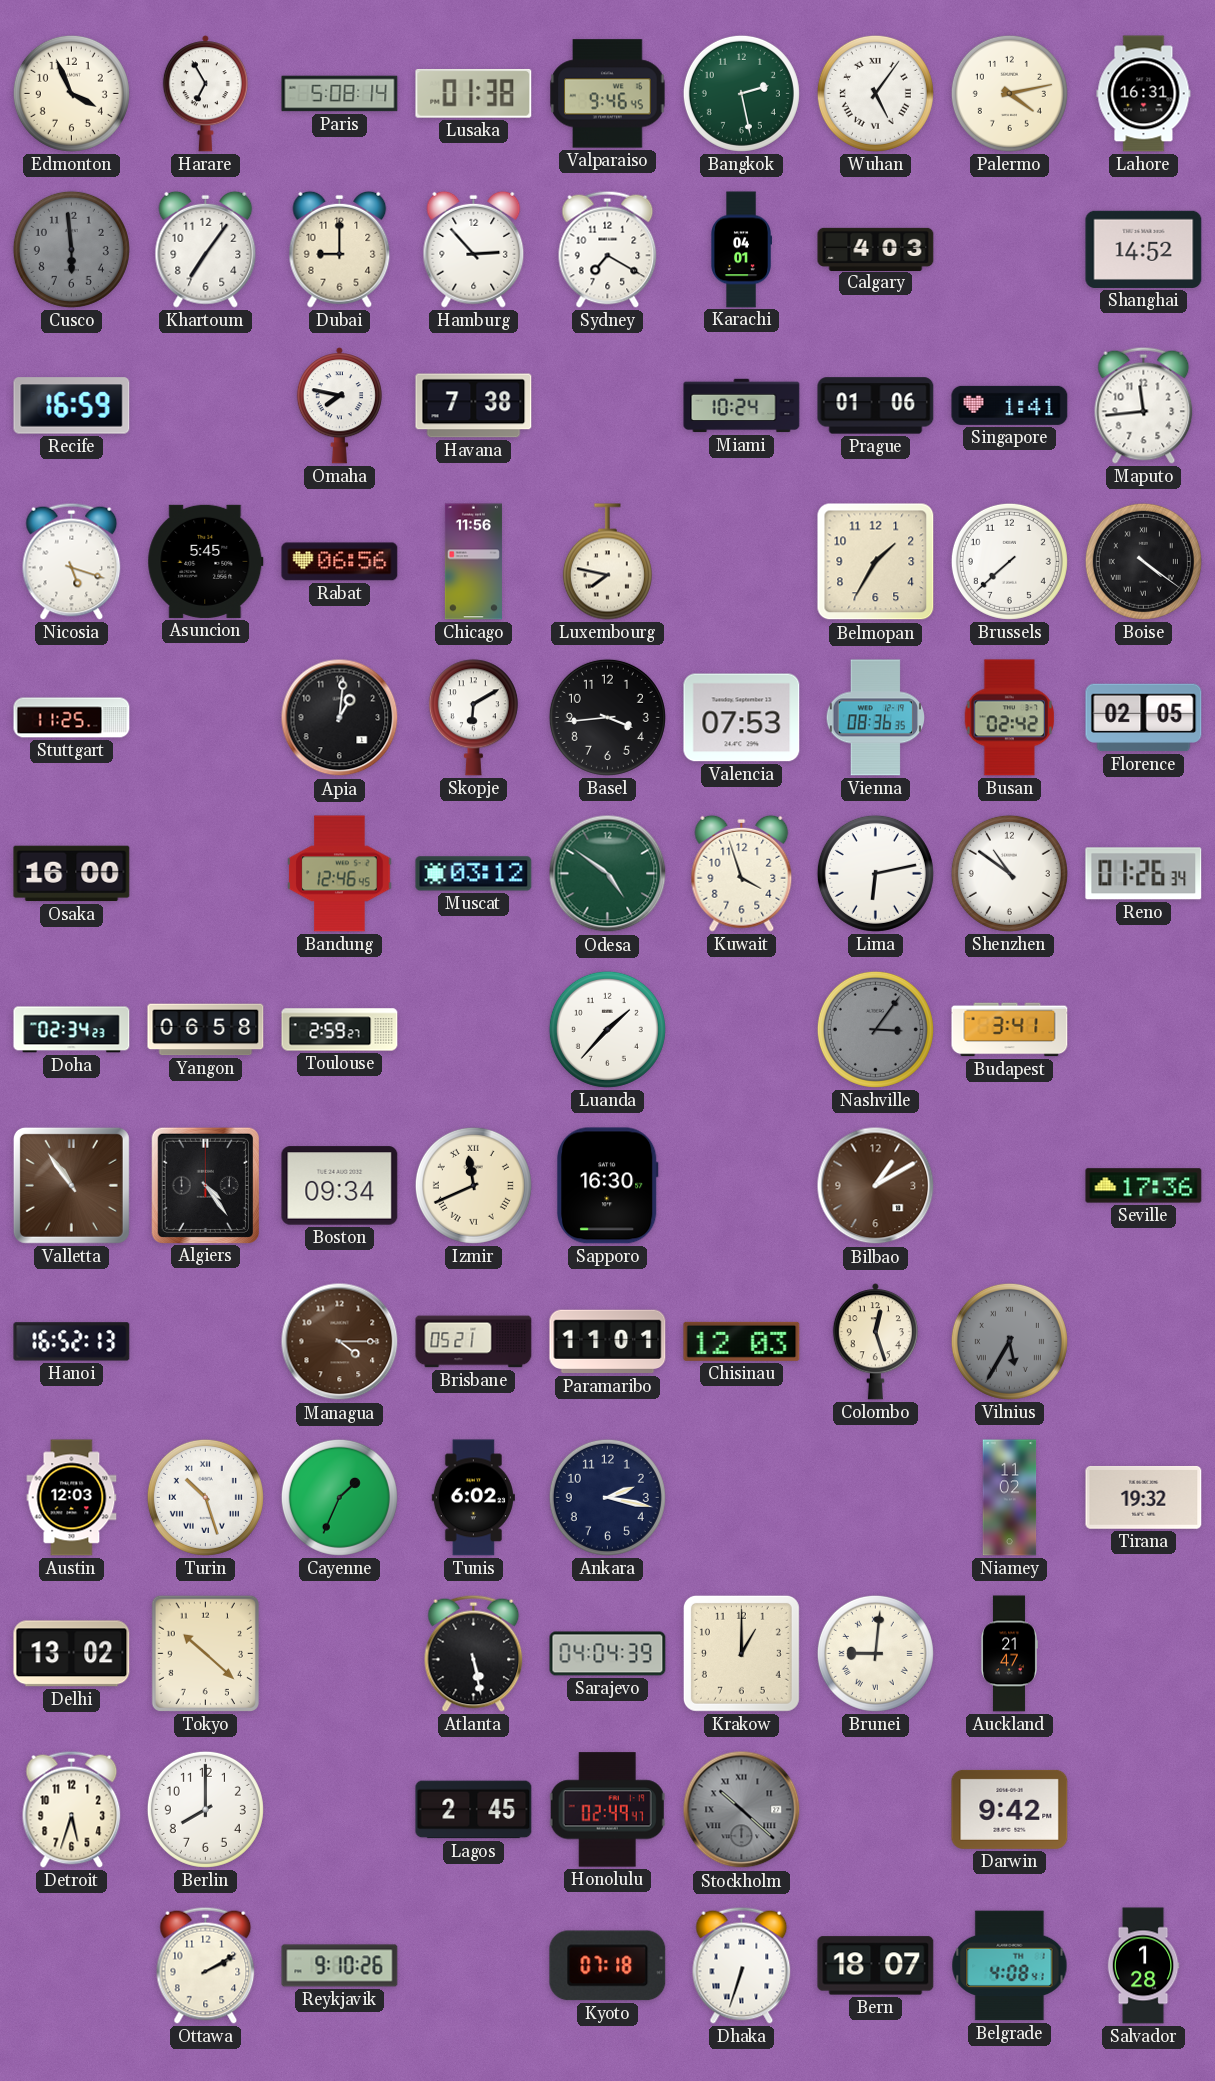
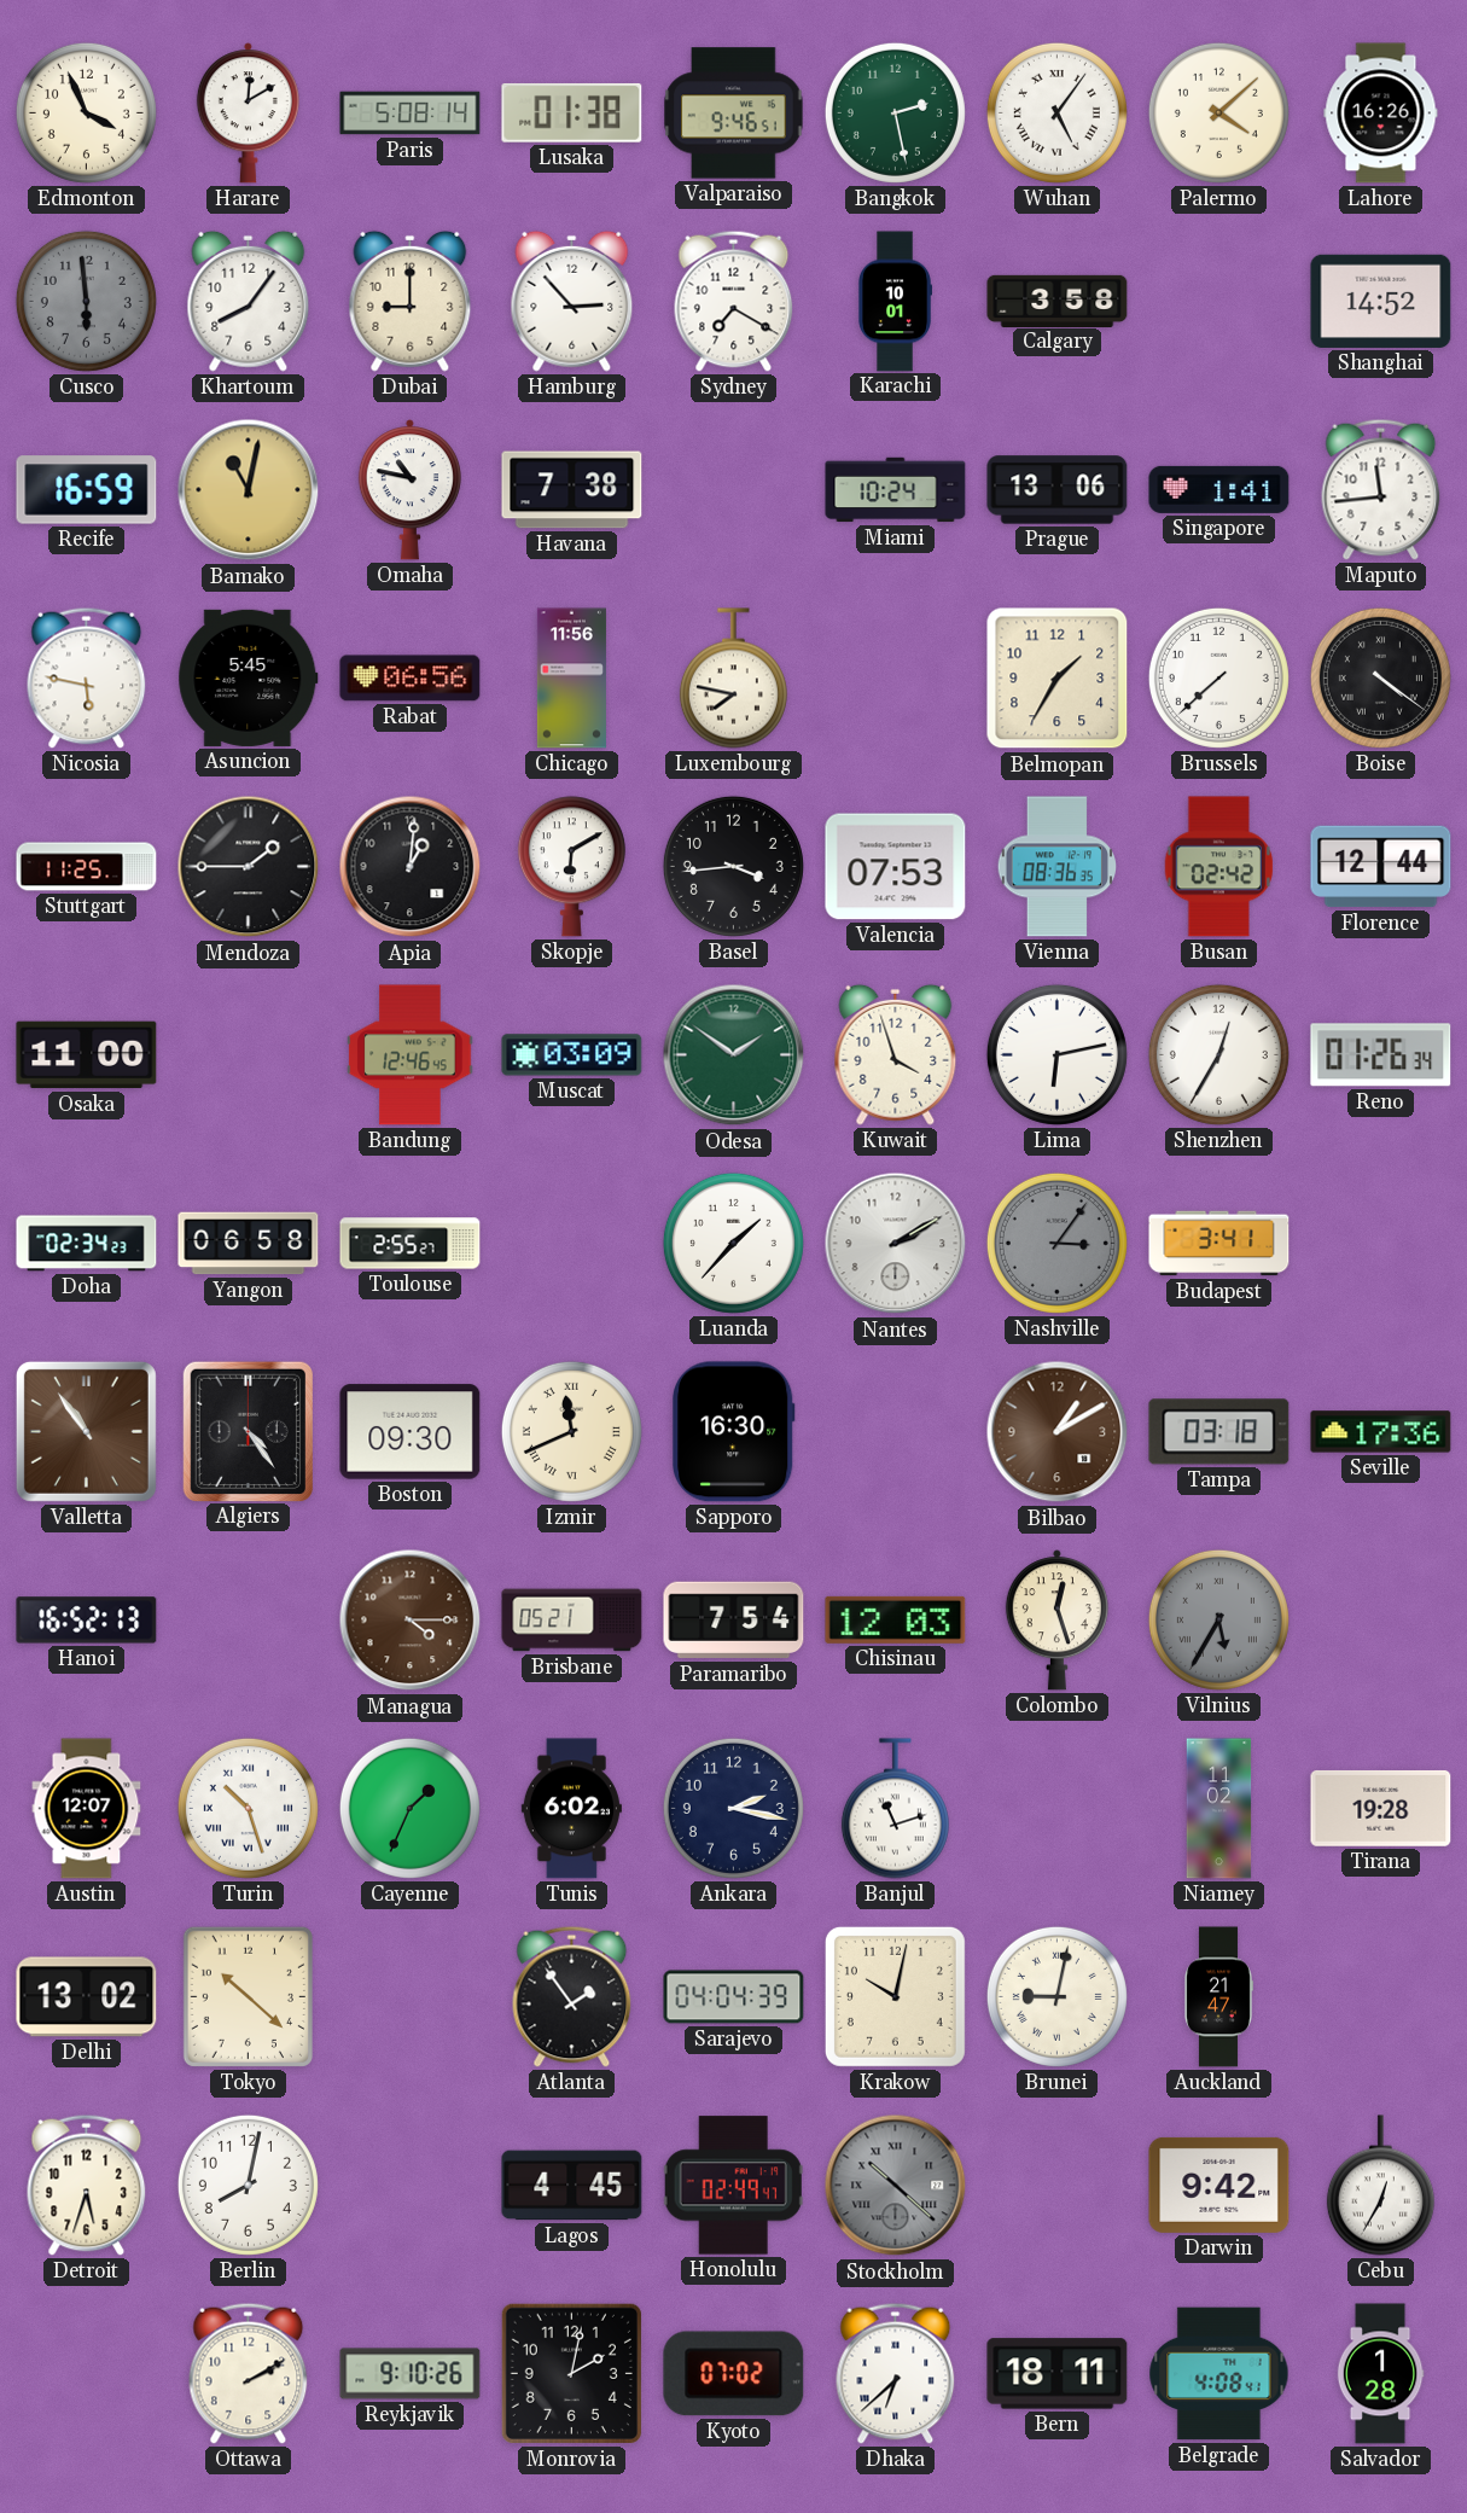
Harare: 6:55 -> 12:10
Valparaiso: 9:46:45 -> 9:46:51
Palermo: 4:13 -> 4:08
Lahore: 16:31 -> 16:26
Khartoum: 7:06 -> 8:06
Karachi: 04:01 -> 10:01
Calgary: 4:03 -> 3:58
Bamako: none -> 11:02
Omaha: 7:47 -> 10:47
Prague: 01:06 -> 13:06
Nicosia: 5:18 -> 5:47
Mendoza: none -> 1:45
Florence: 02:05 -> 12:44
Osaka: 16:00 -> 11:00
Muscat: 03:12 -> 03:09
Odesa: 4:51 -> 1:51
Shenzhen: 10:51 -> 12:35
Toulouse: 2:59 -> 2:55
Nantes: none -> 2:10
Boston: 09:34 -> 09:30
Tampa: none -> 03:18
Paramaribo: 11:01 -> 7:54
Austin: 12:03 -> 12:07
Banjul: none -> 11:12
Tirana: 19:32 -> 19:28
Atlanta: 5:28 -> 1:54
Krakow: 1:00 -> 10:02
Brunei: 9:01 -> 9:02
Berlin: 8:00 -> 8:02
Lagos: 2:45 -> 4:45
Cebu: none -> 12:35
Monrovia: none -> 2:02
Kyoto: 07:18 -> 07:02
Dhaka: 6:33 -> 6:38
Bern: 18:07 -> 18:11
